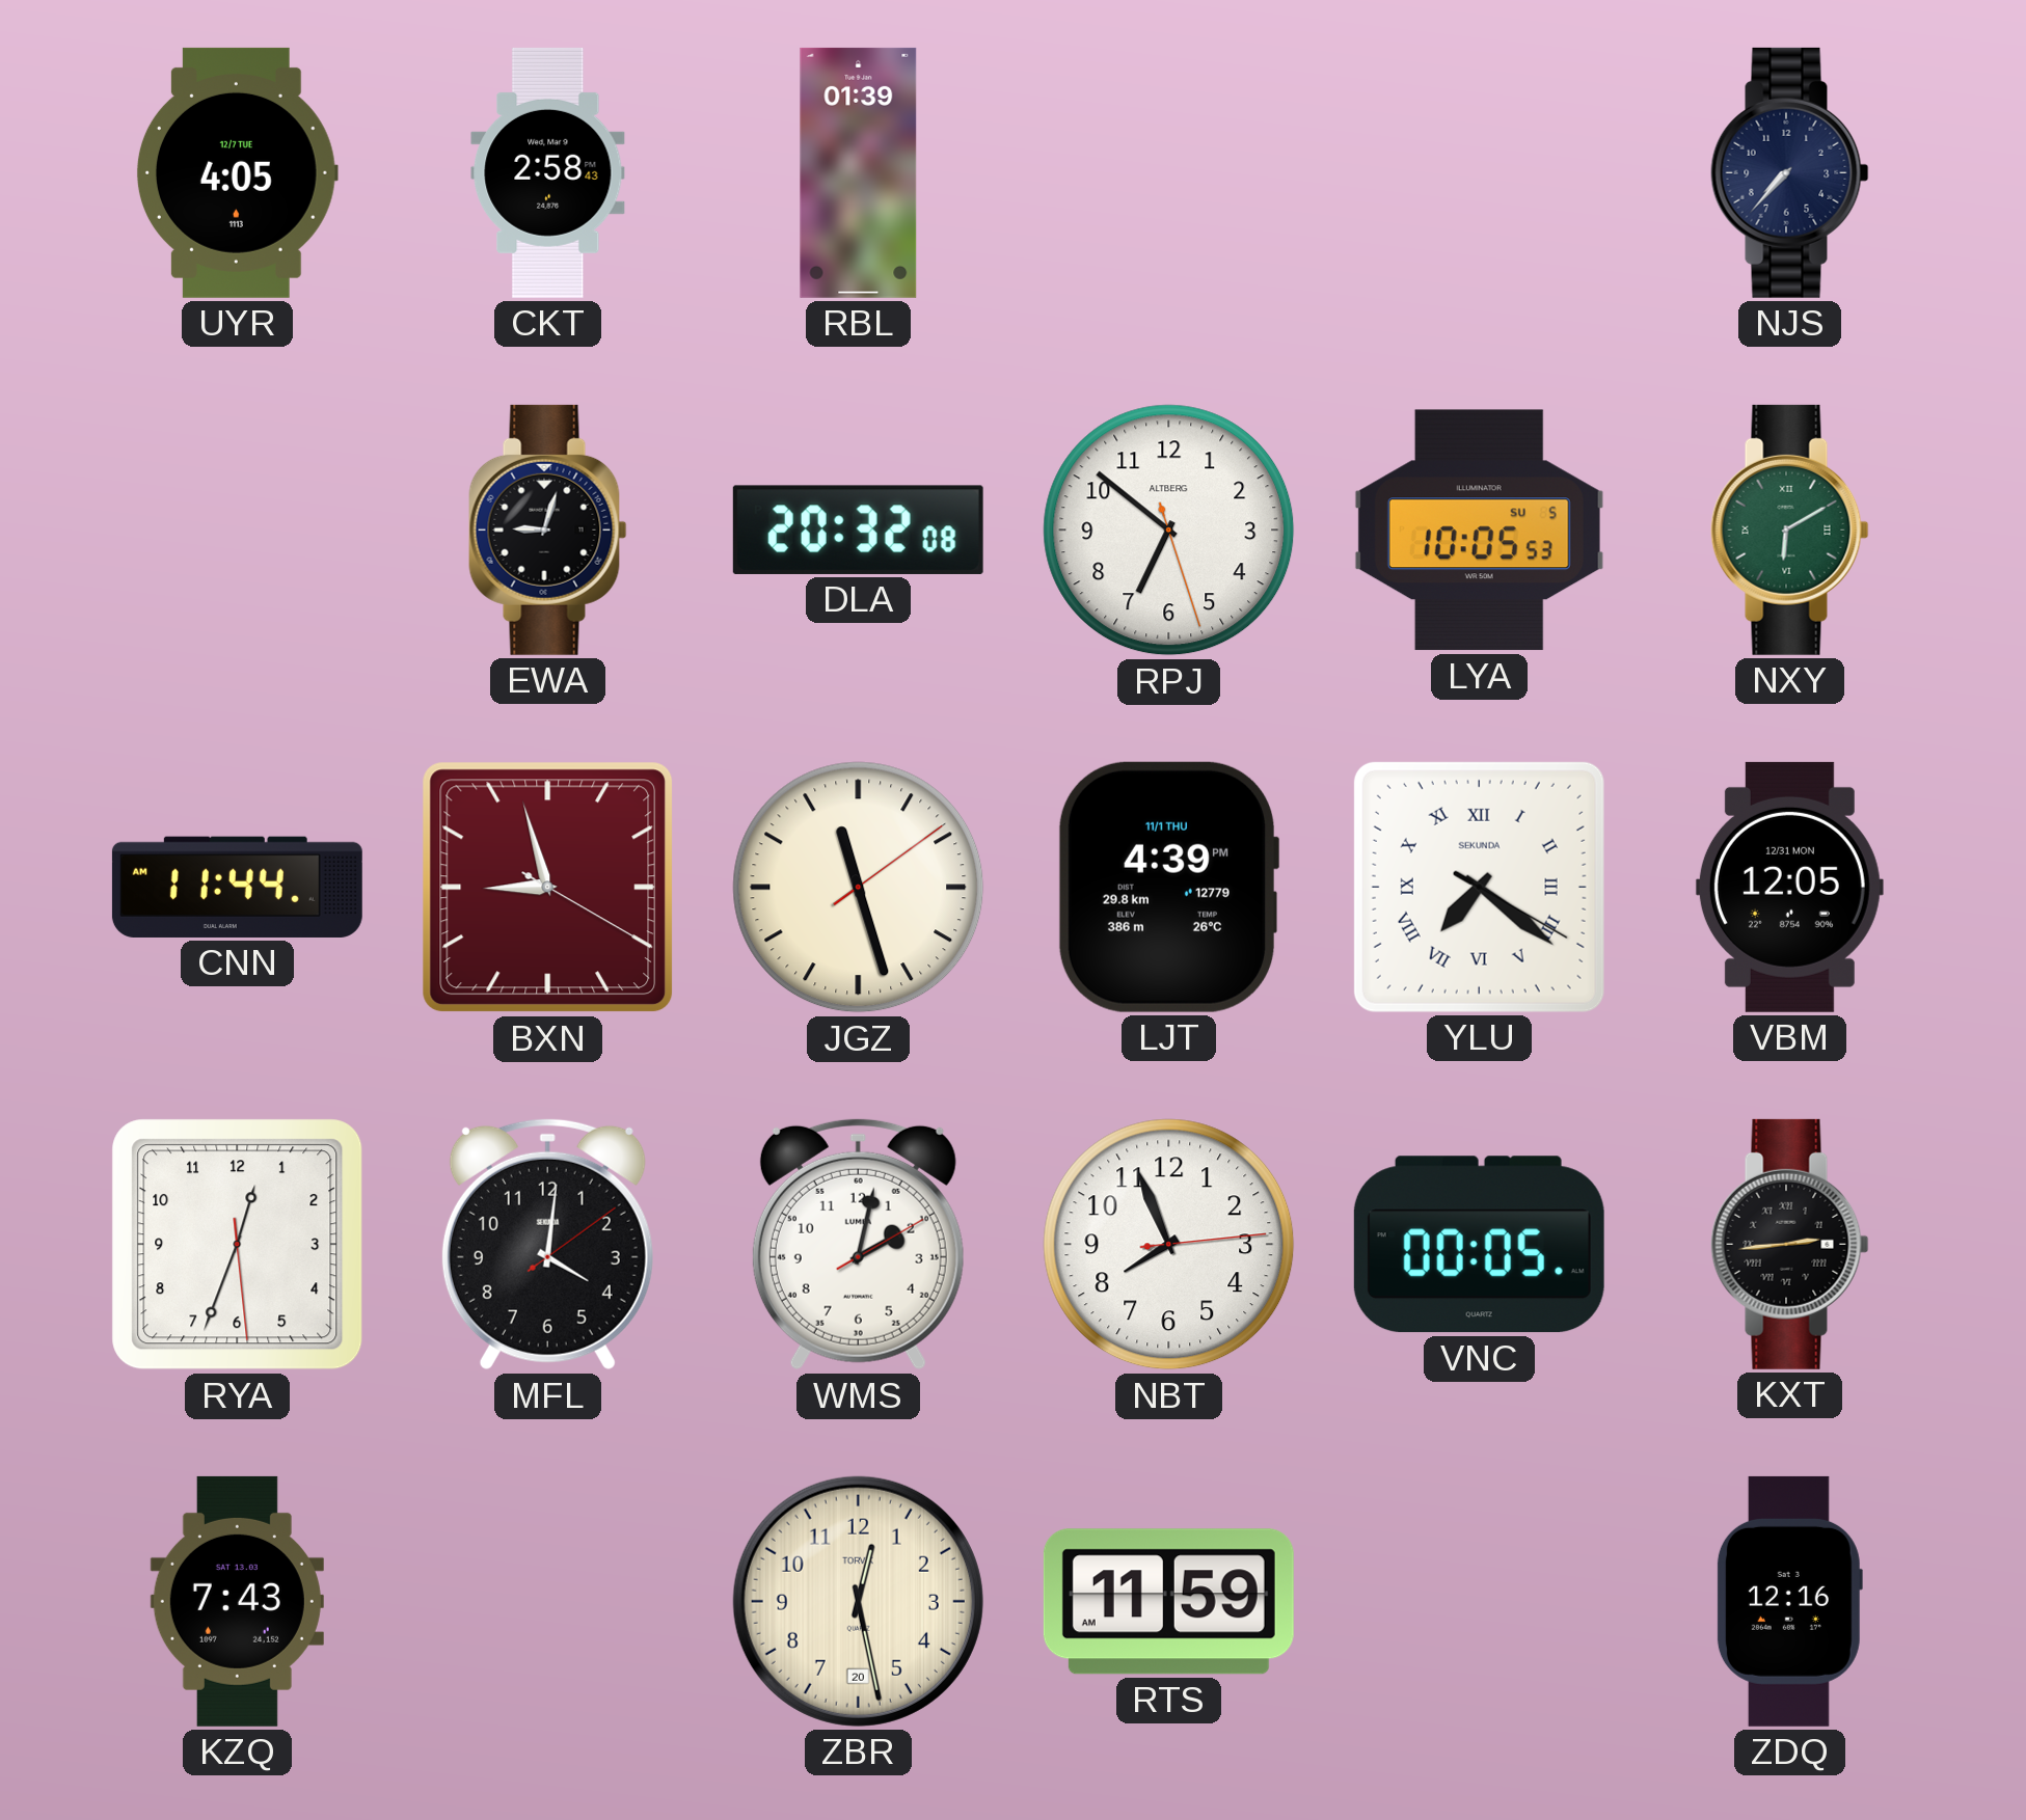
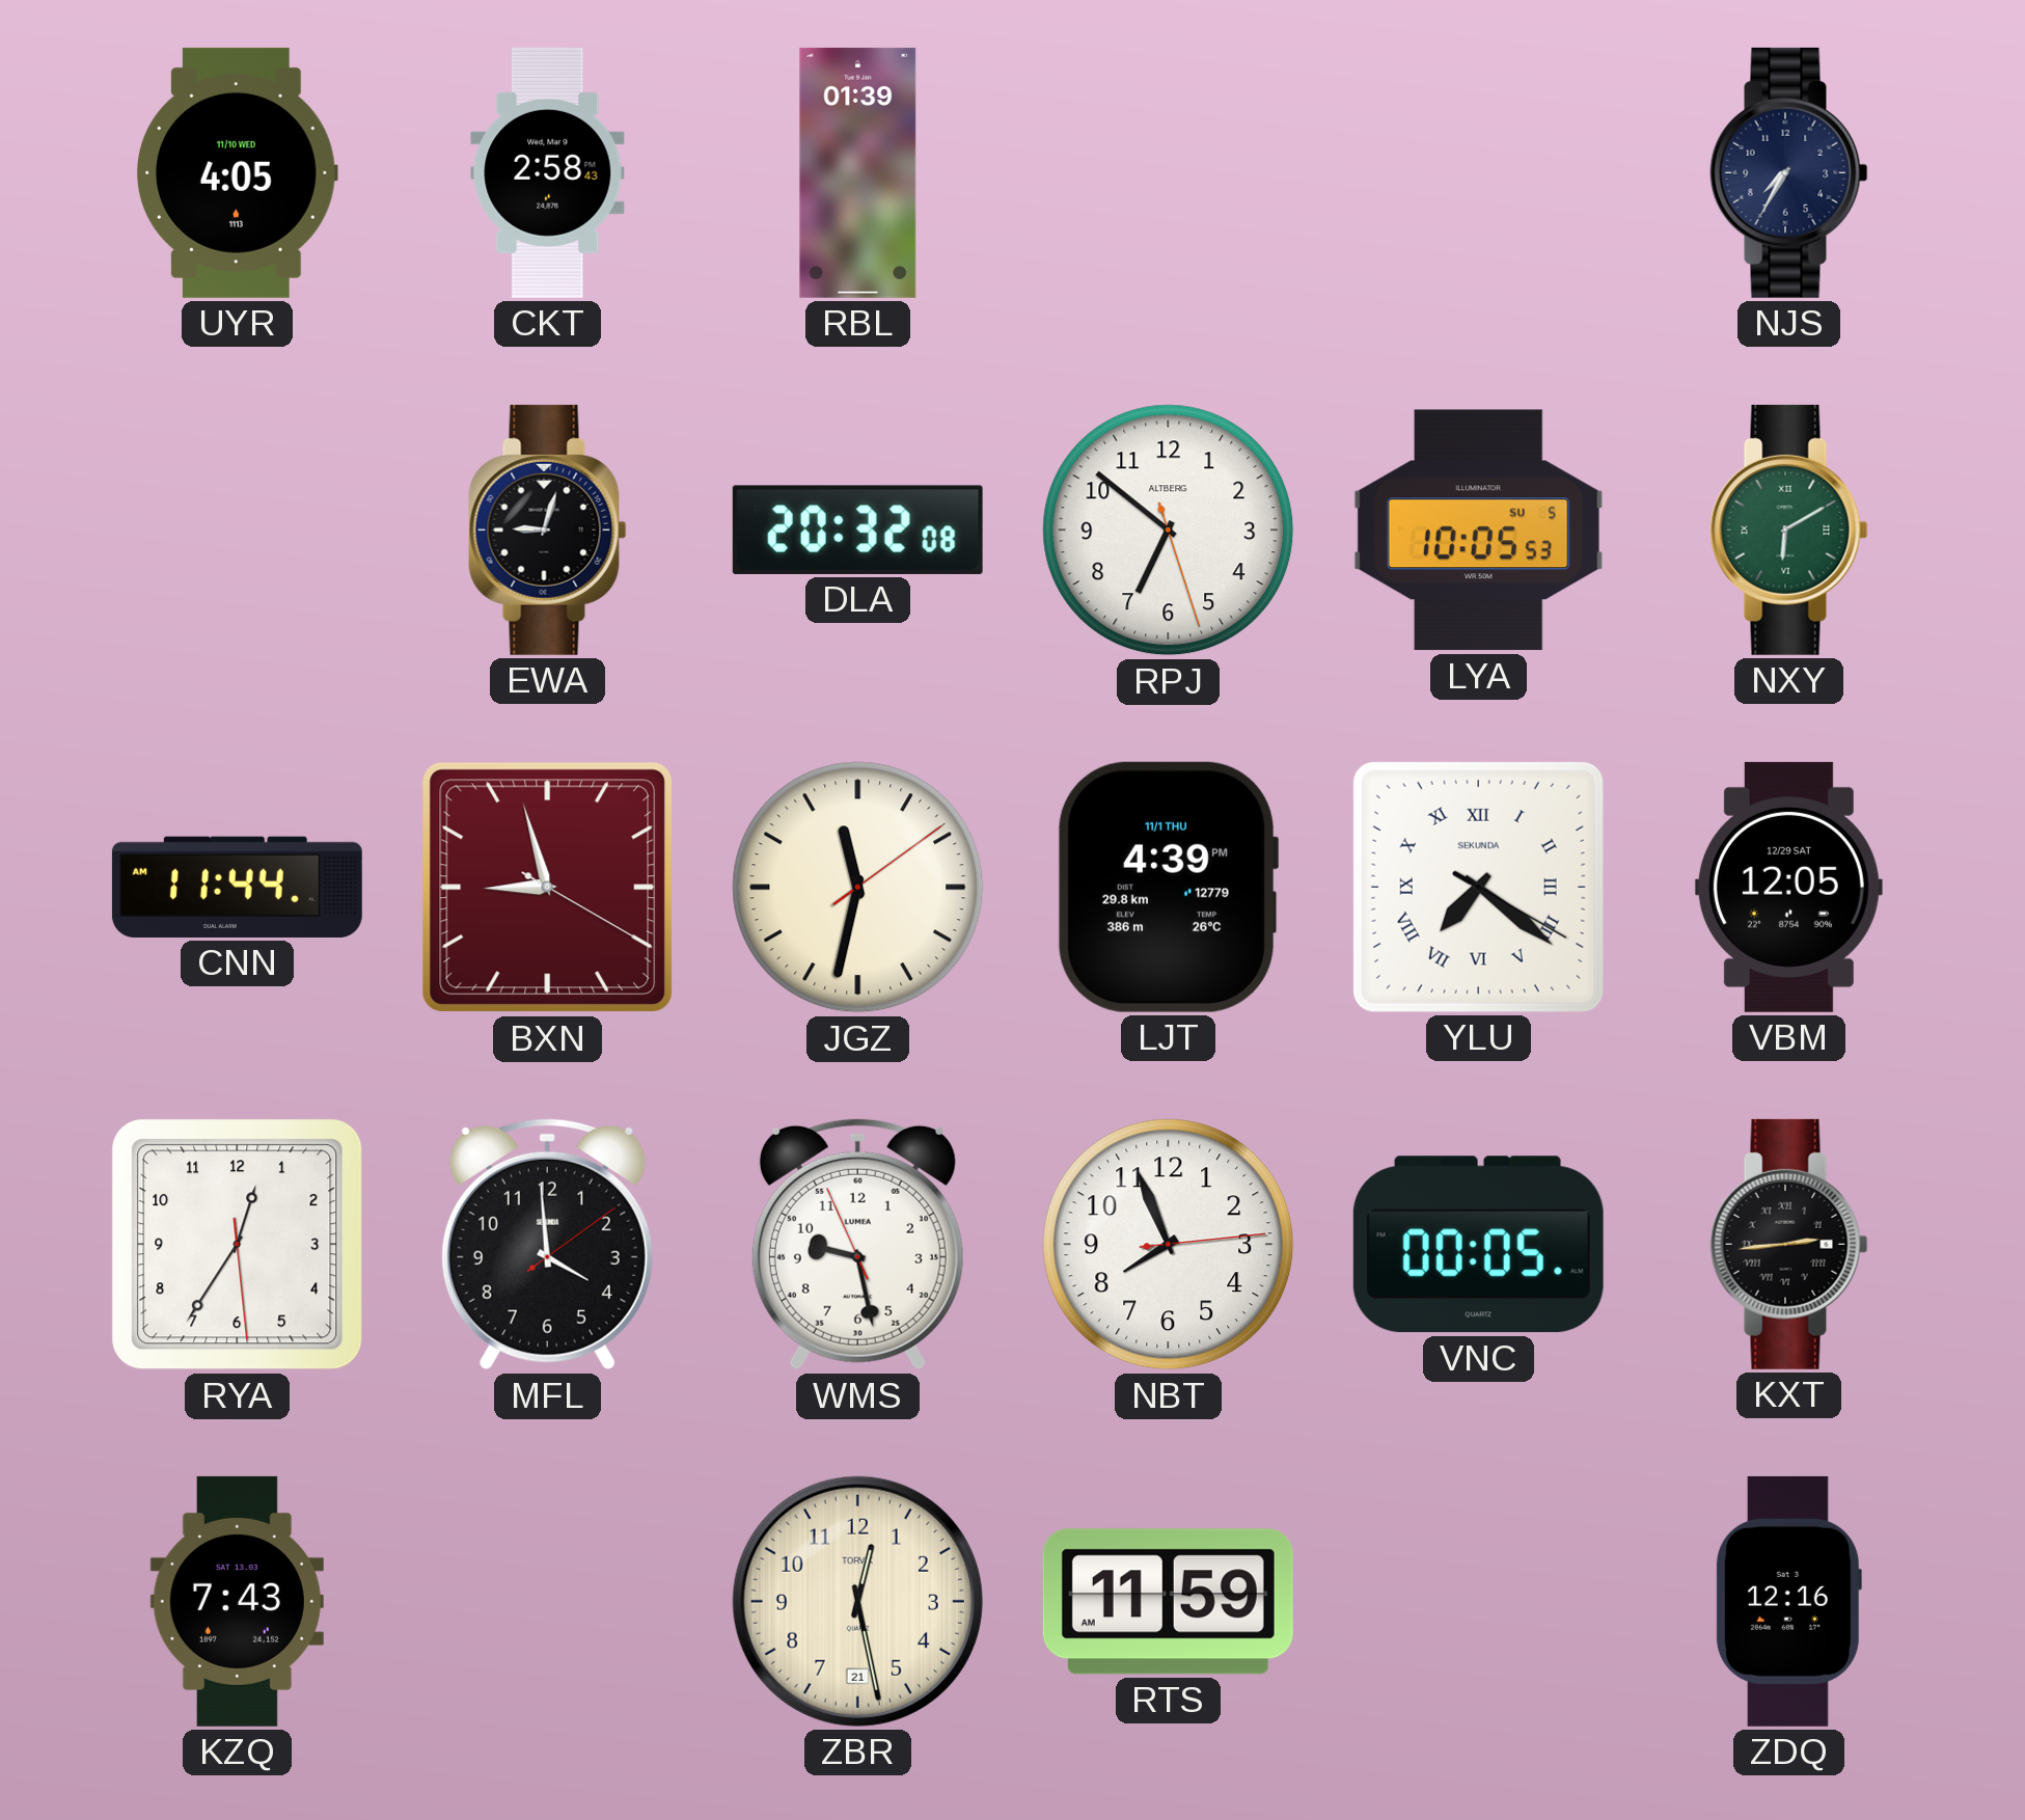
UYR date: 12/7 TUE -> 11/10 WED
NJS: 7:37 -> 7:35
JGZ: 11:27 -> 11:32
VBM date: 12/31 MON -> 12/29 SAT
RYA: 12:33 -> 12:35
MFL: 4:01 -> 3:59
WMS: 2:02 -> 9:27
ZBR date: 20 -> 21
